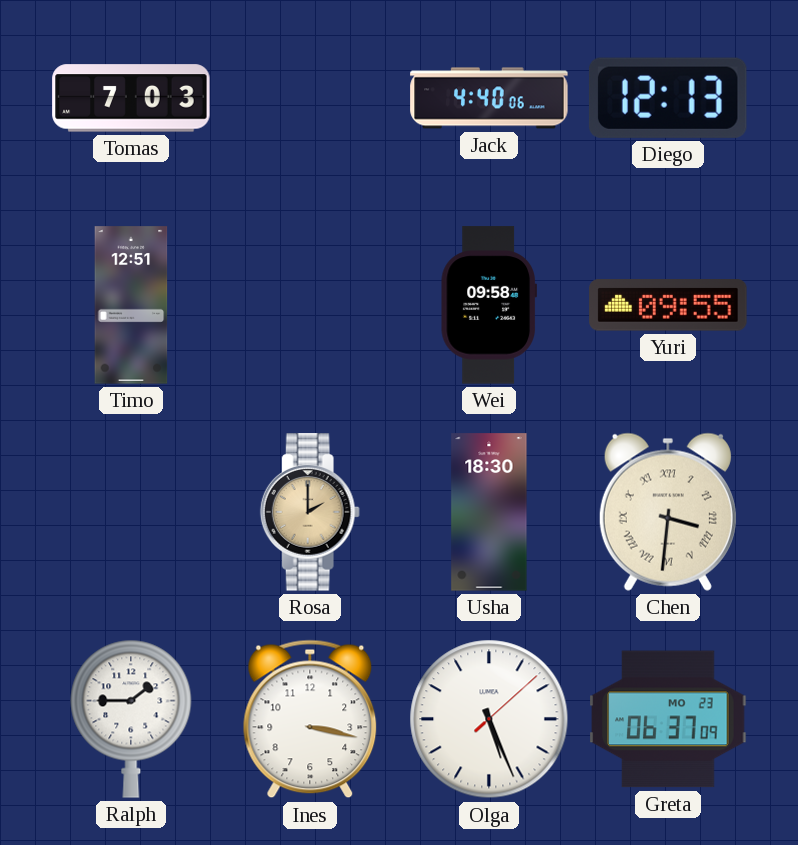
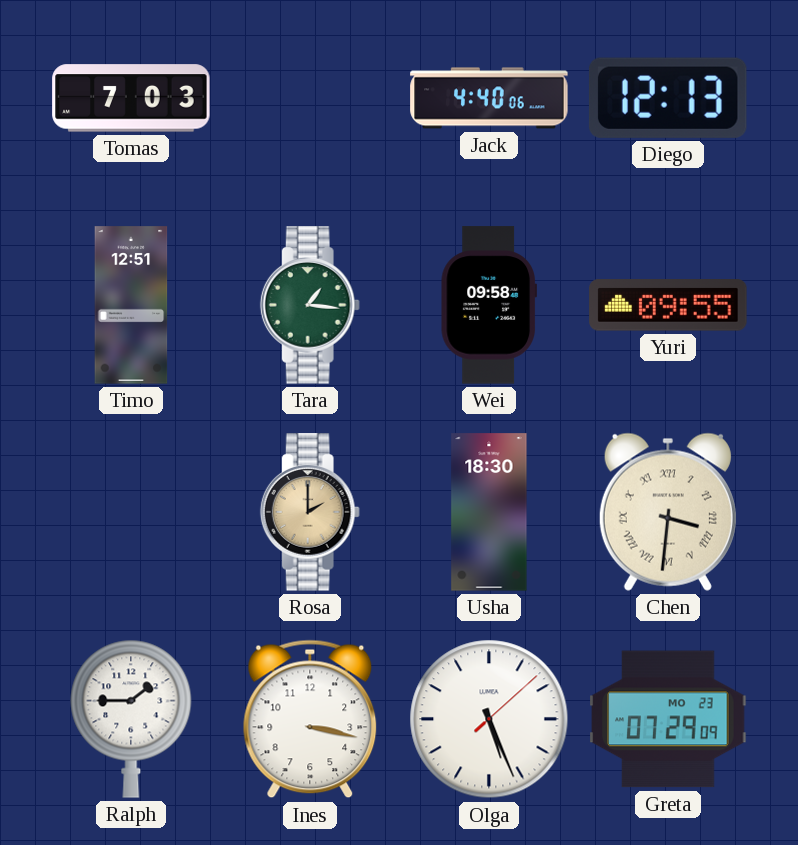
Tara: none -> 1:16
Greta: 06:37 -> 07:29
